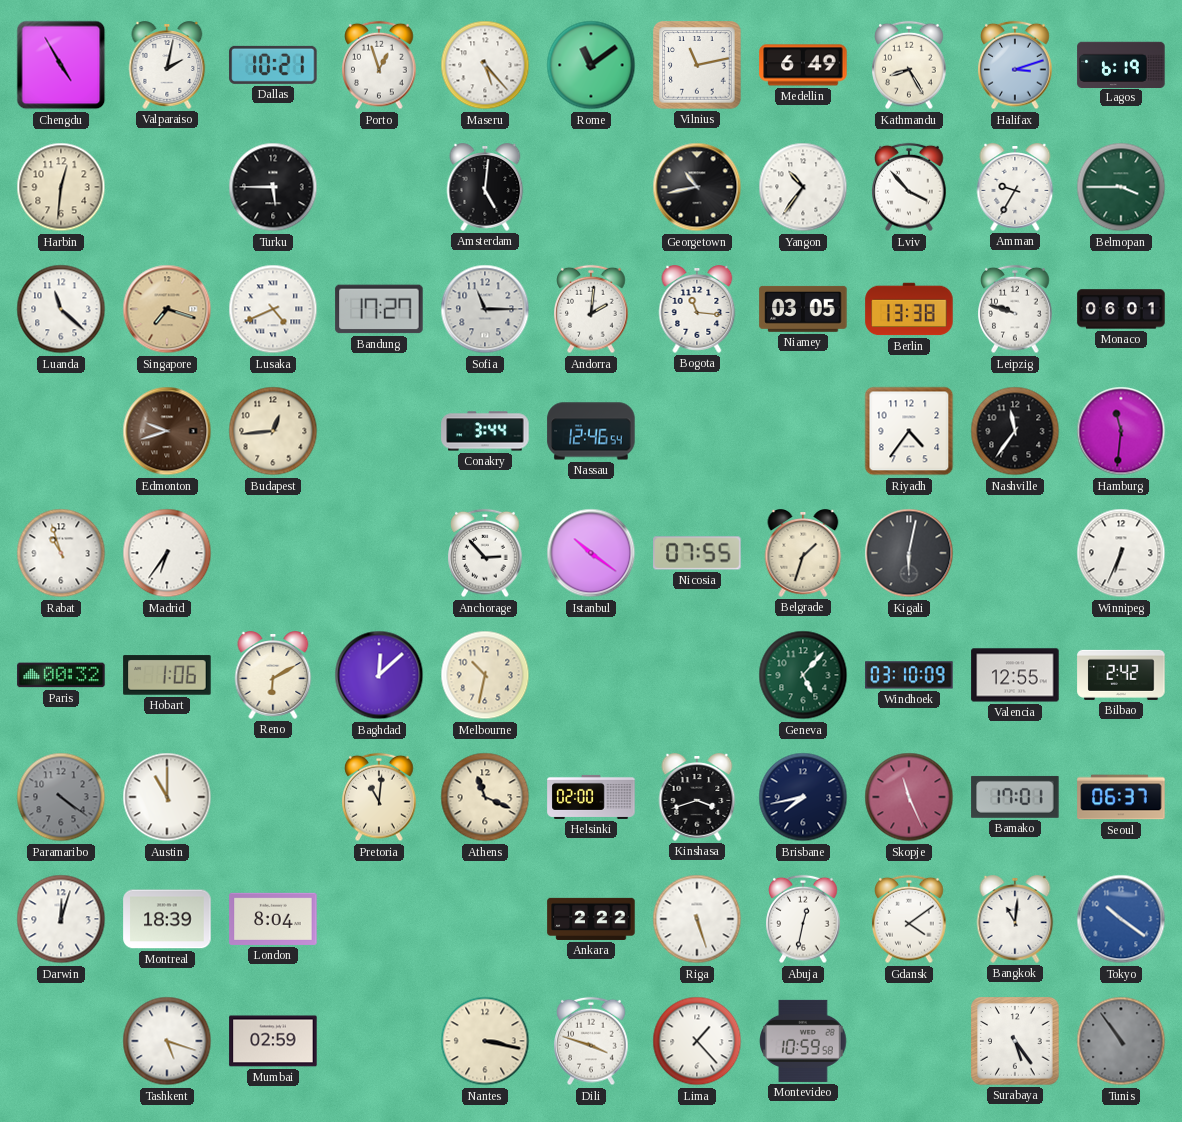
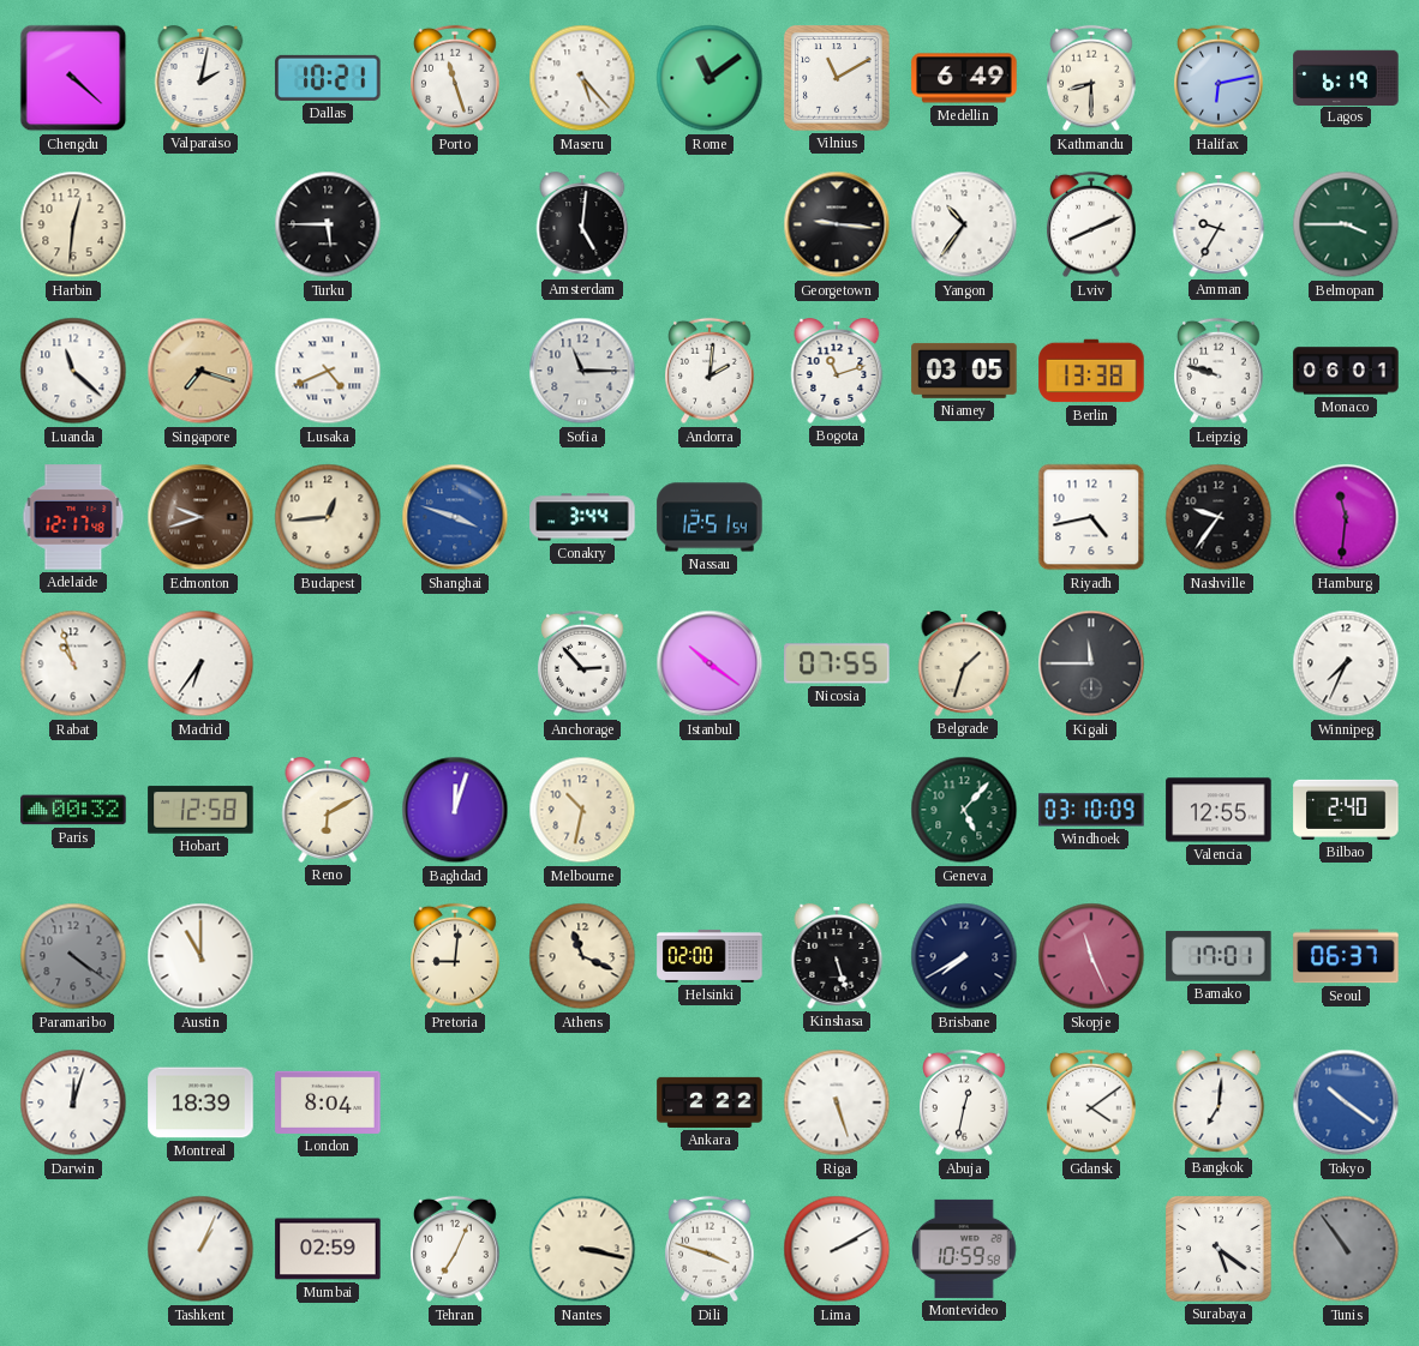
Chengdu: 4:55 -> 4:22
Porto: 12:57 -> 11:27
Vilnius: 11:13 -> 11:10
Kathmandu: 8:25 -> 8:30
Halifax: 3:12 -> 6:13
Georgetown: 10:43 -> 9:16
Lviv: 3:53 -> 8:11
Bandung: 17:27 -> none
Bogota: 11:16 -> 11:12
Adelaide: none -> 12:17
Shanghai: none -> 3:48
Nassau: 12:46 -> 12:51
Riyadh: 4:36 -> 4:43
Nashville: 11:36 -> 9:36
Kigali: 6:02 -> 11:45
Winnipeg: 6:34 -> 7:34
Hobart: 1:06 -> 12:58
Baghdad: 12:08 -> 12:03
Bilbao: 2:42 -> 2:40
Pretoria: 11:01 -> 9:01
Kinshasa: 3:42 -> 5:27
Brisbane: 7:43 -> 7:40
Bangkok: 11:01 -> 7:01
Tashkent: 5:18 -> 1:04
Tehran: none -> 7:04
Lima: 1:23 -> 2:10
Surabaya: 5:24 -> 5:21
